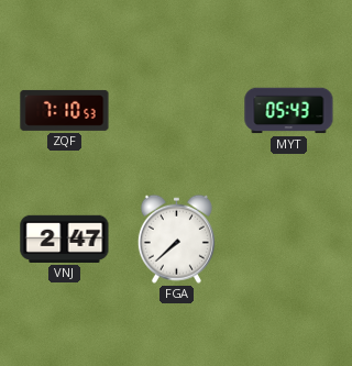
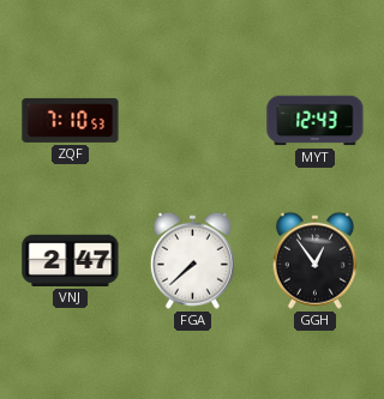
MYT: 05:43 -> 12:43
GGH: none -> 12:54
